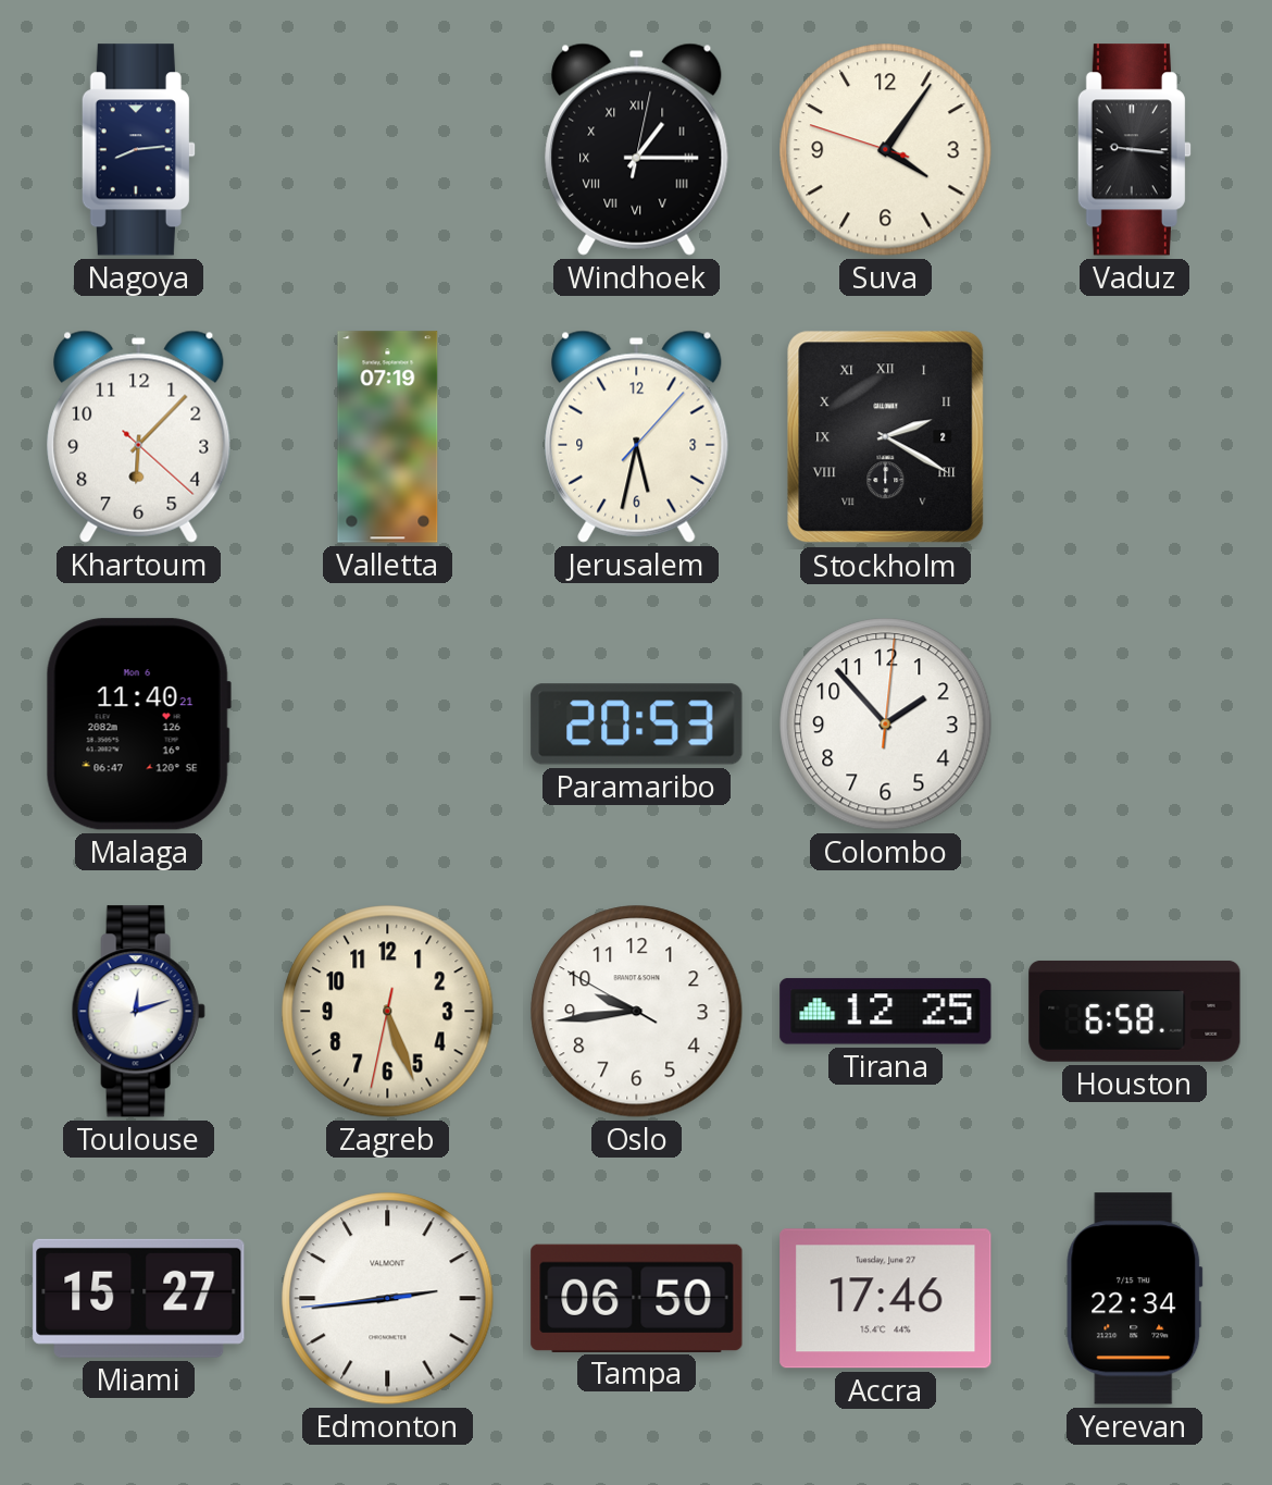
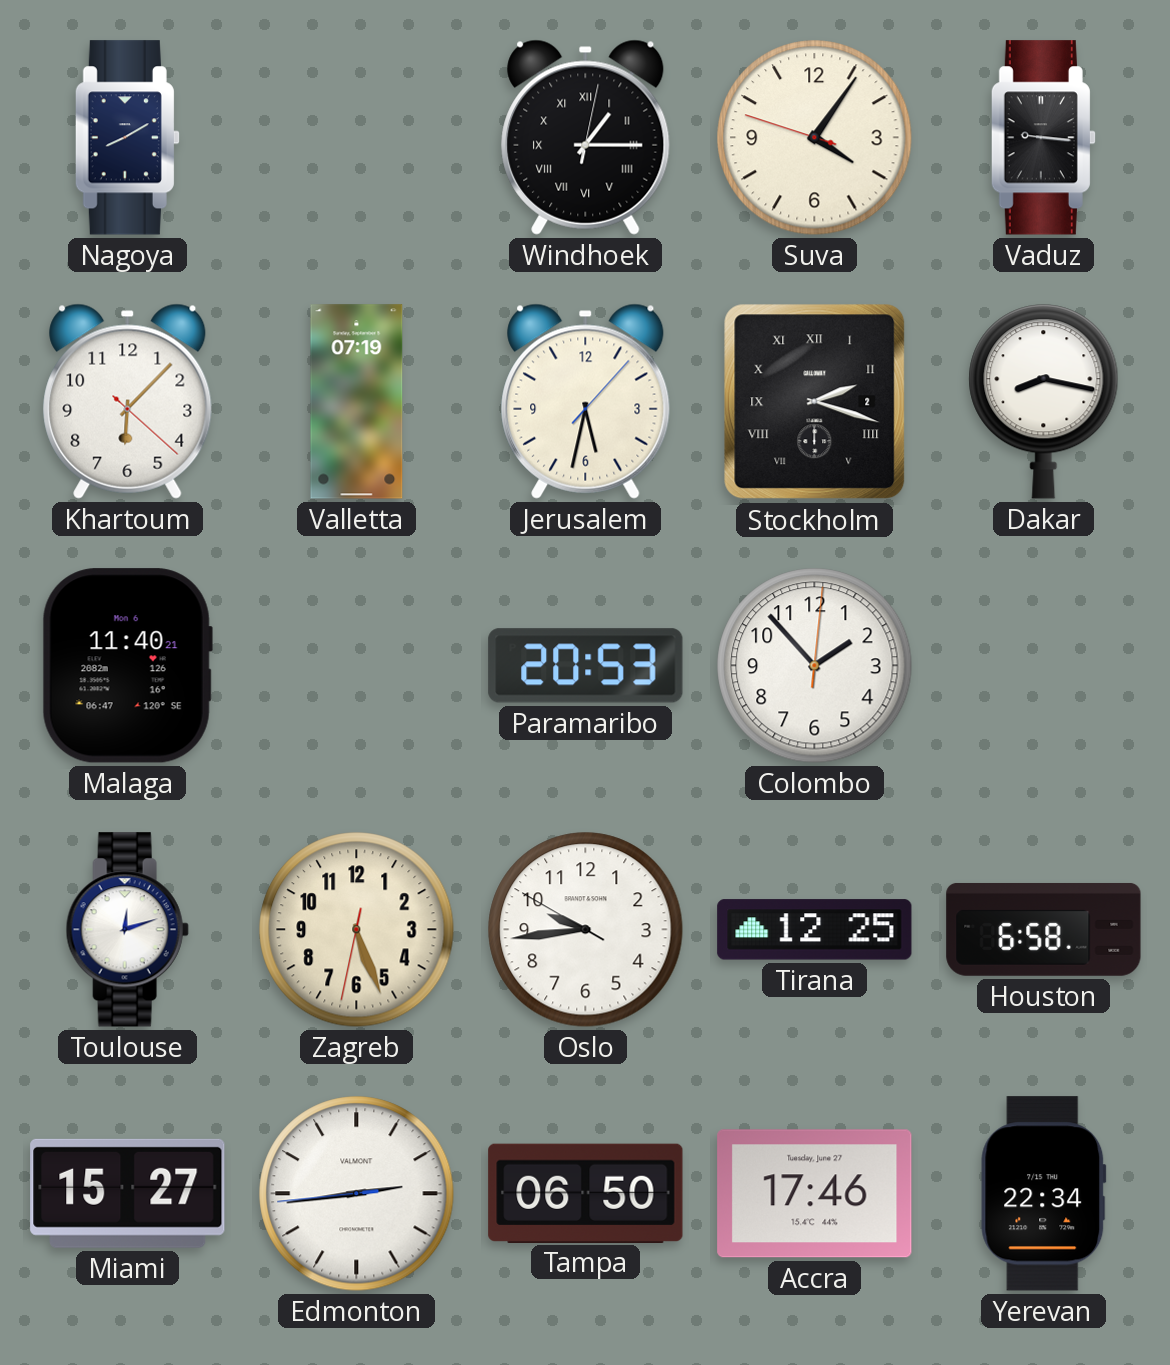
Nagoya: 8:14 -> 8:10
Stockholm: 2:20 -> 2:18
Dakar: none -> 8:17
